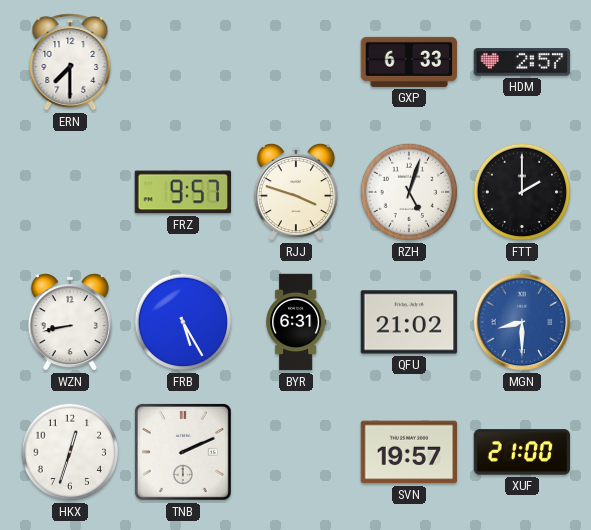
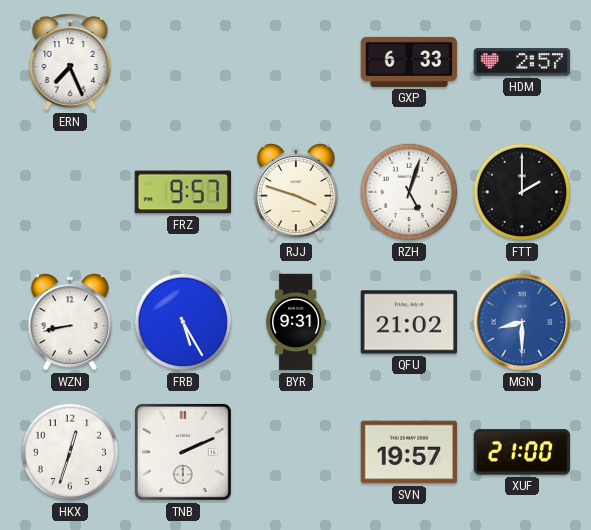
ERN: 7:30 -> 7:26
BYR: 6:31 -> 9:31
